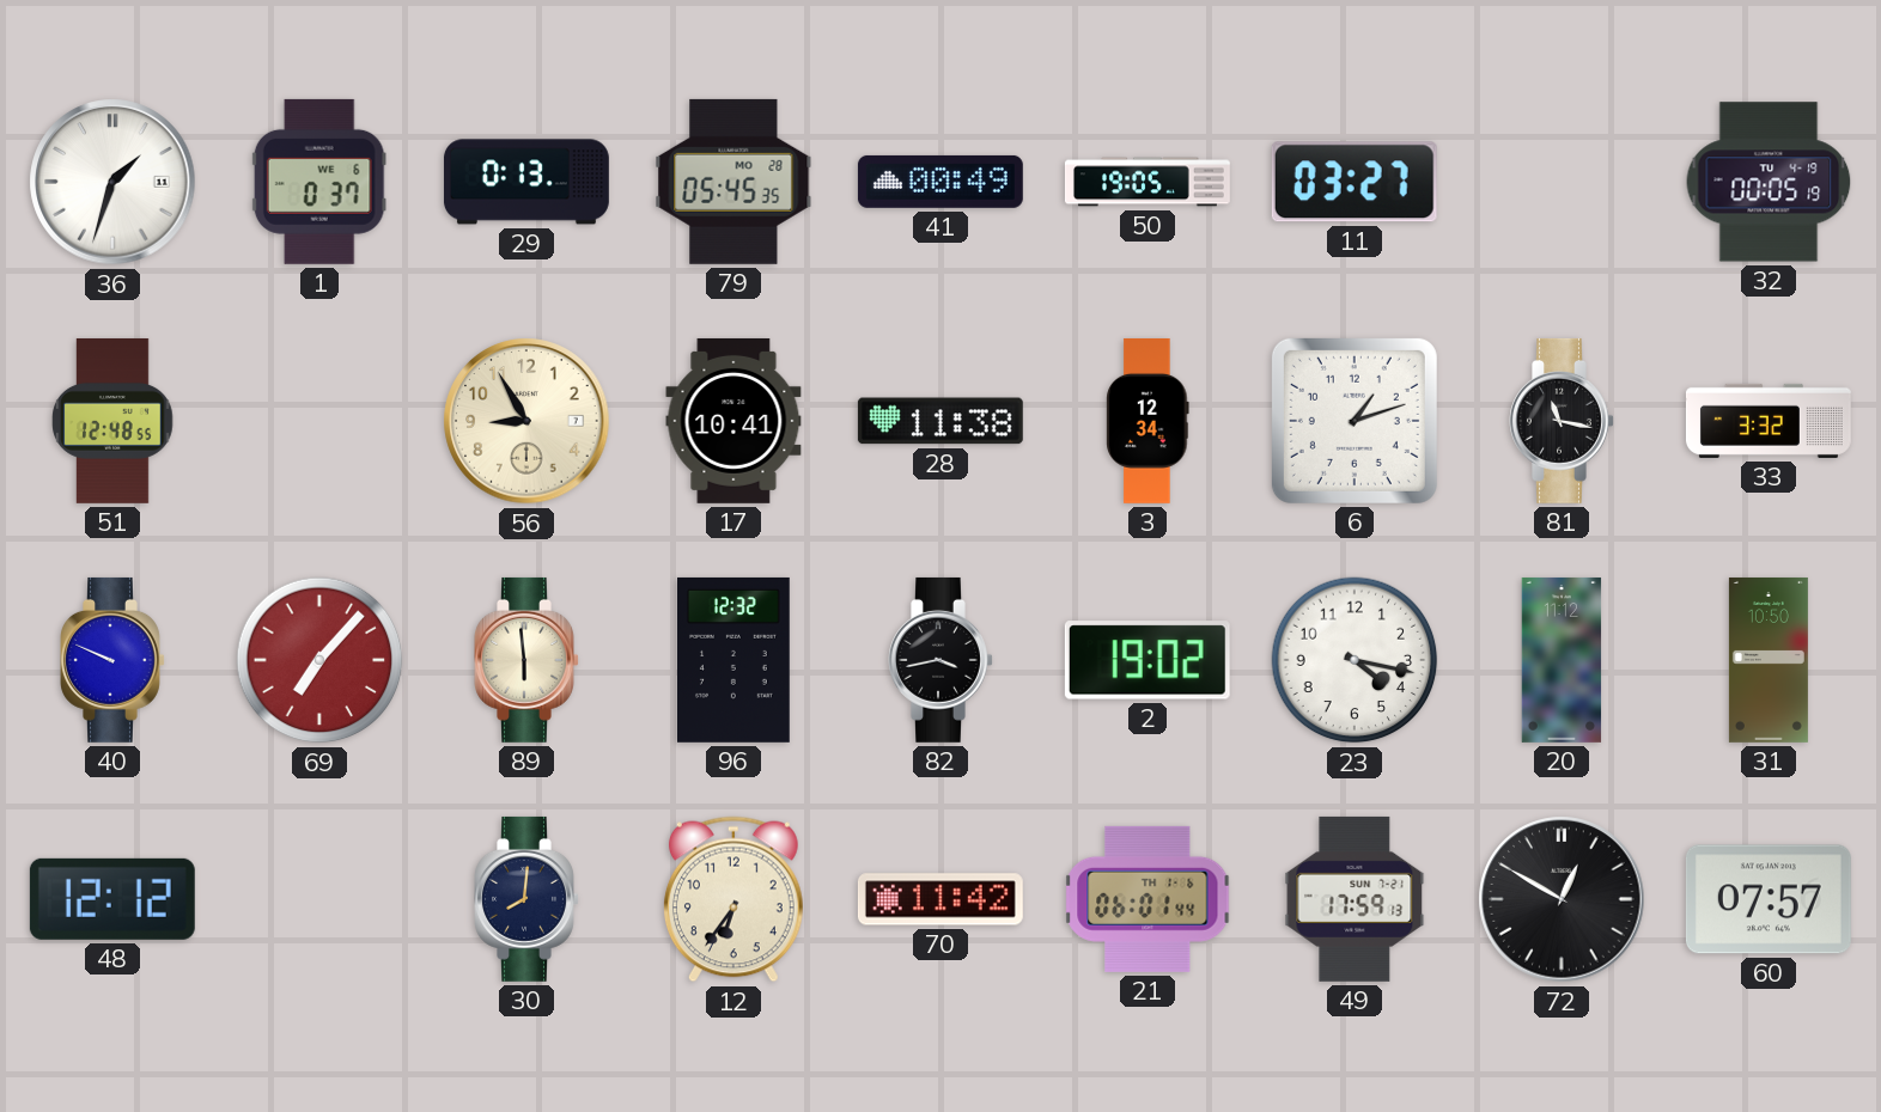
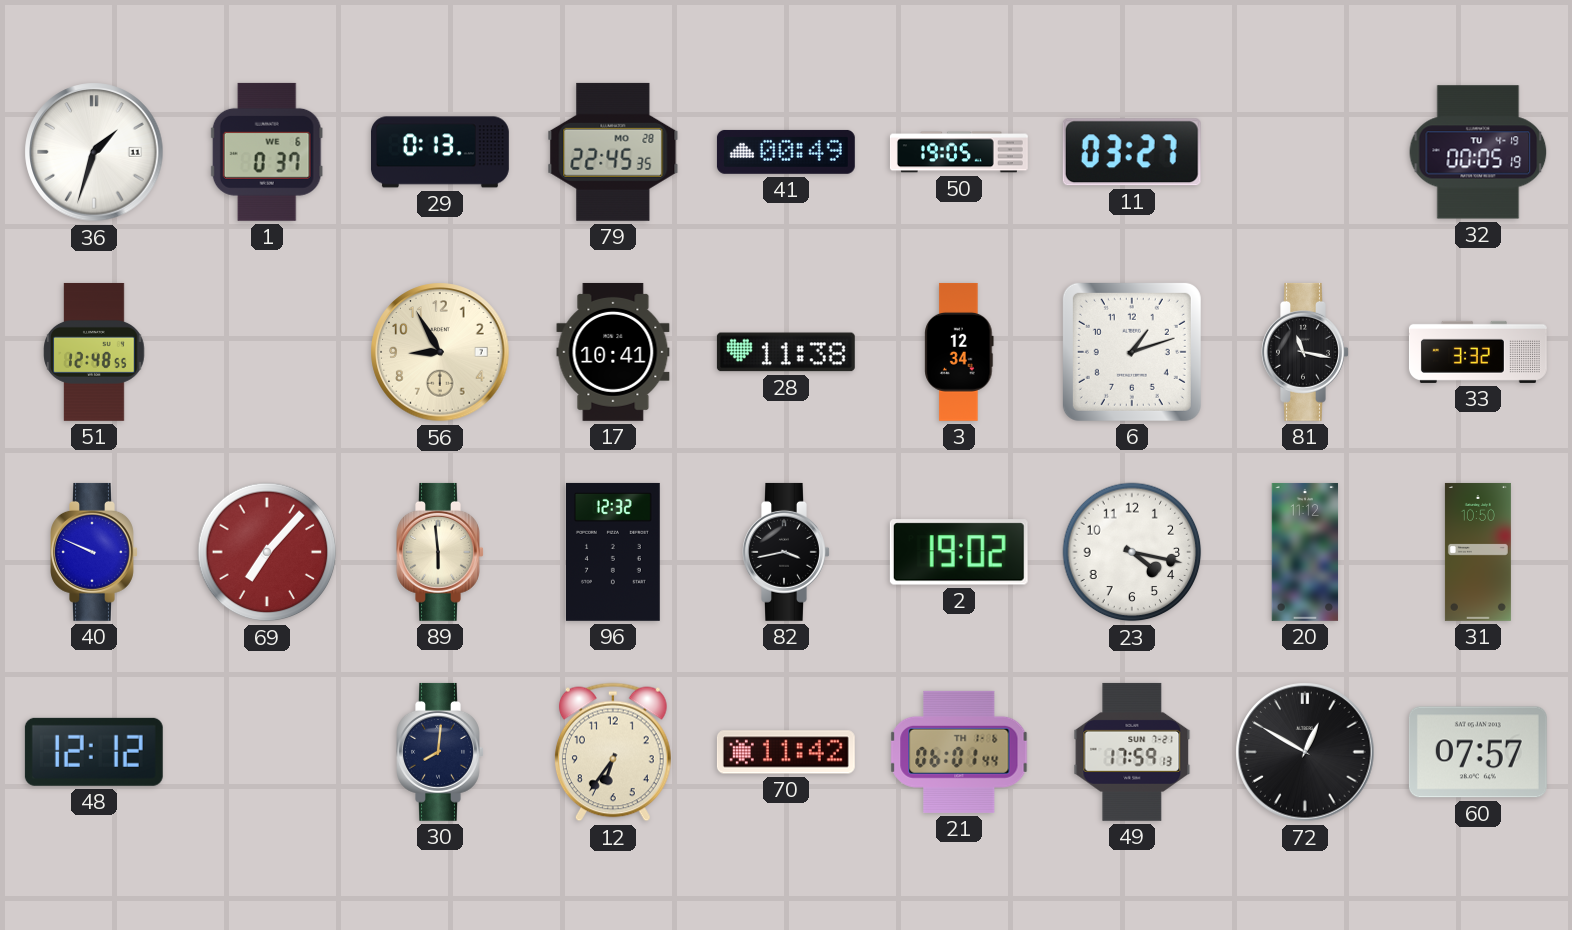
79: 05:45 -> 22:45
